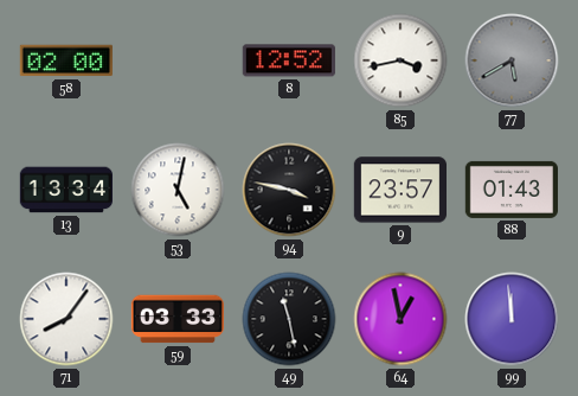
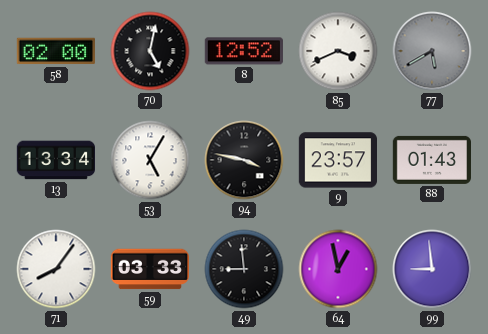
70: none -> 5:02
85: 3:43 -> 3:41
53: 5:02 -> 5:05
49: 11:28 -> 8:59
99: 11:59 -> 8:59
